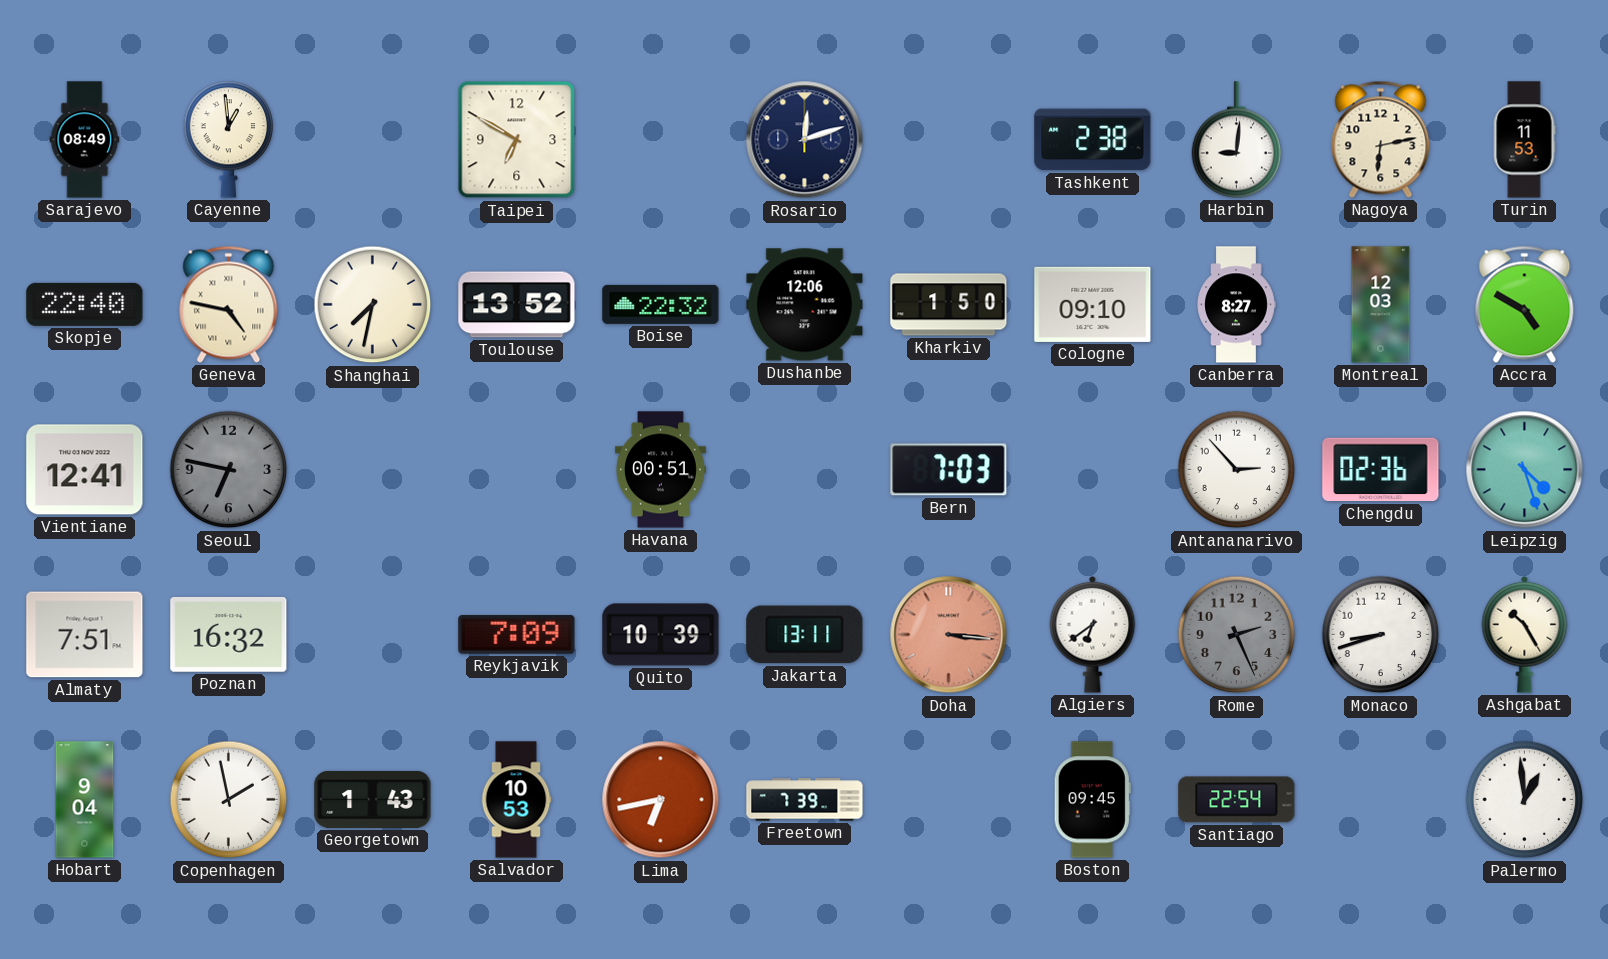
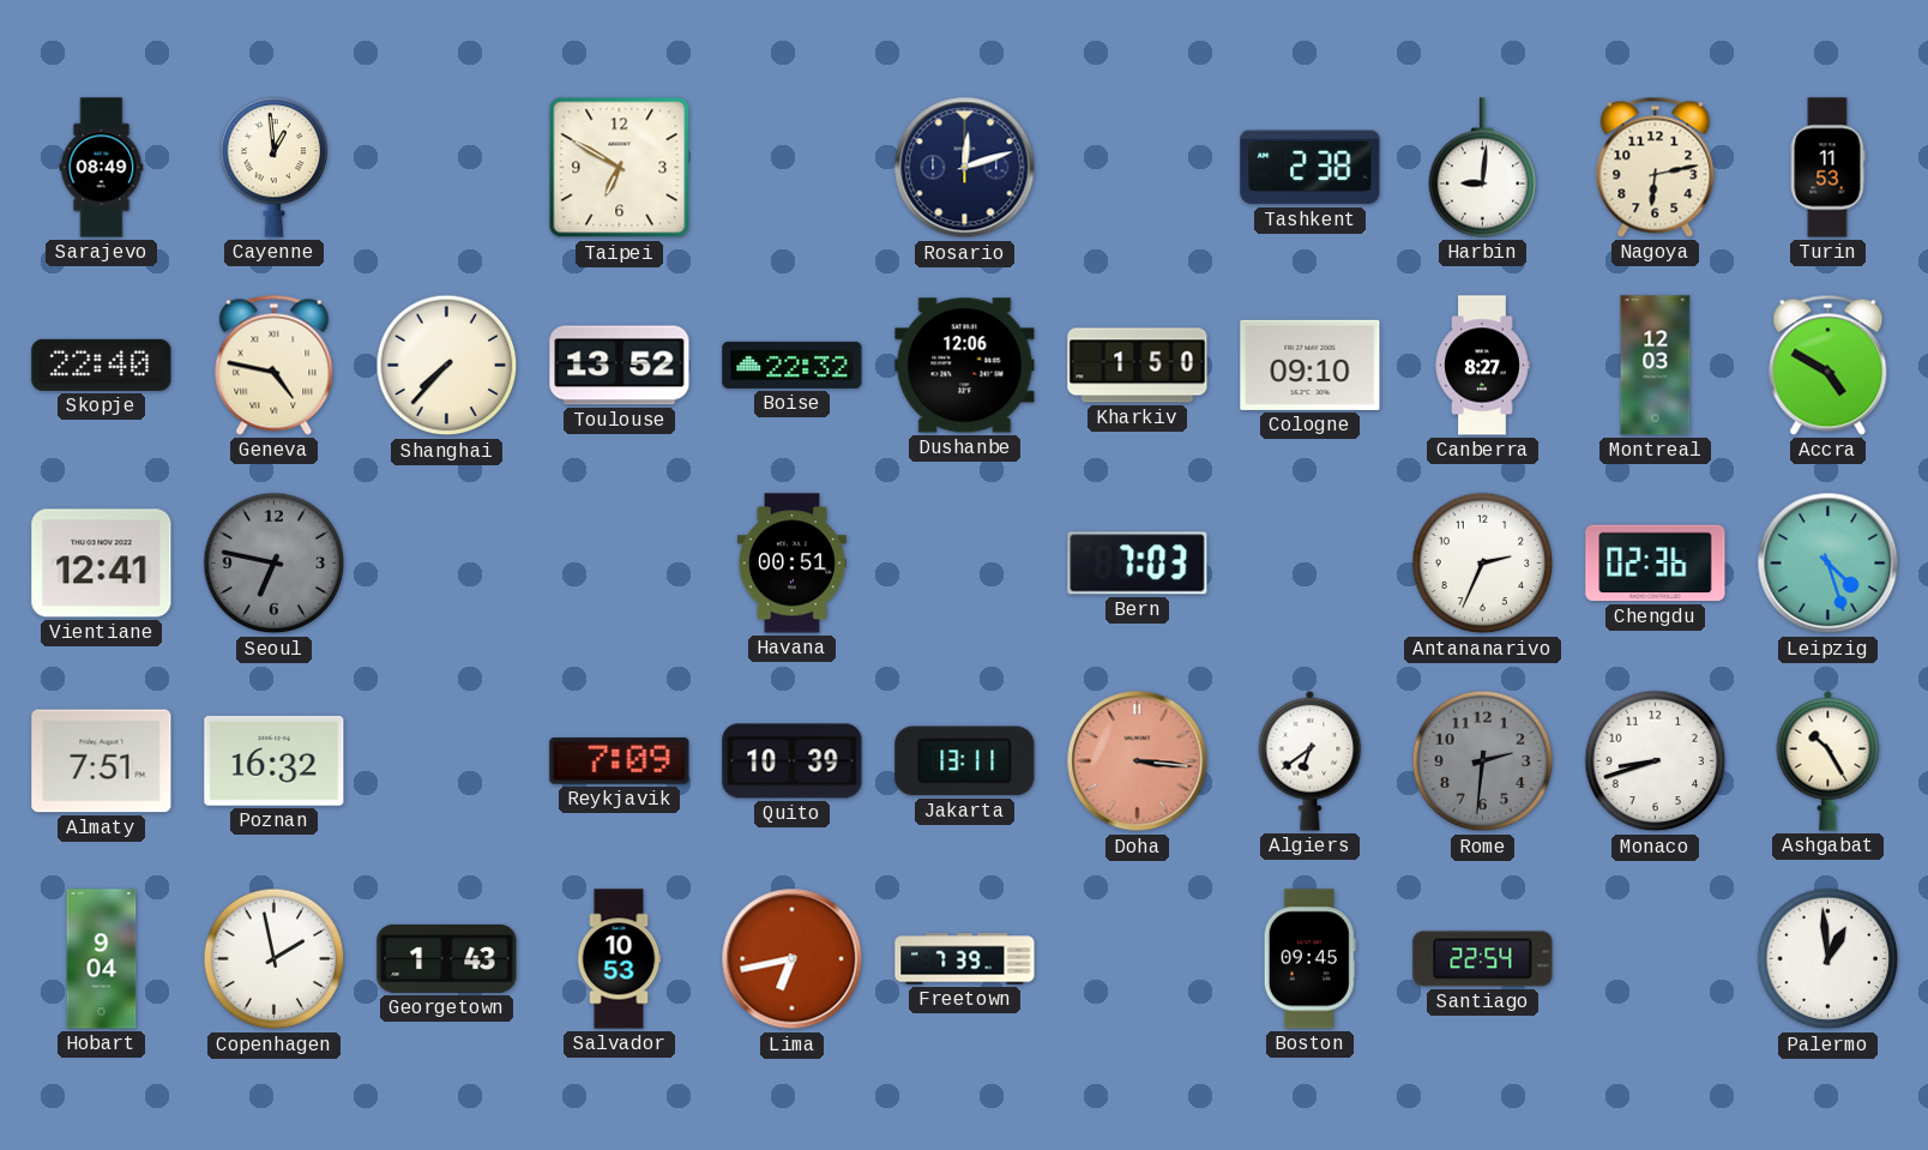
Shanghai: 7:32 -> 7:37
Antananarivo: 2:53 -> 2:34
Rome: 2:26 -> 2:31
